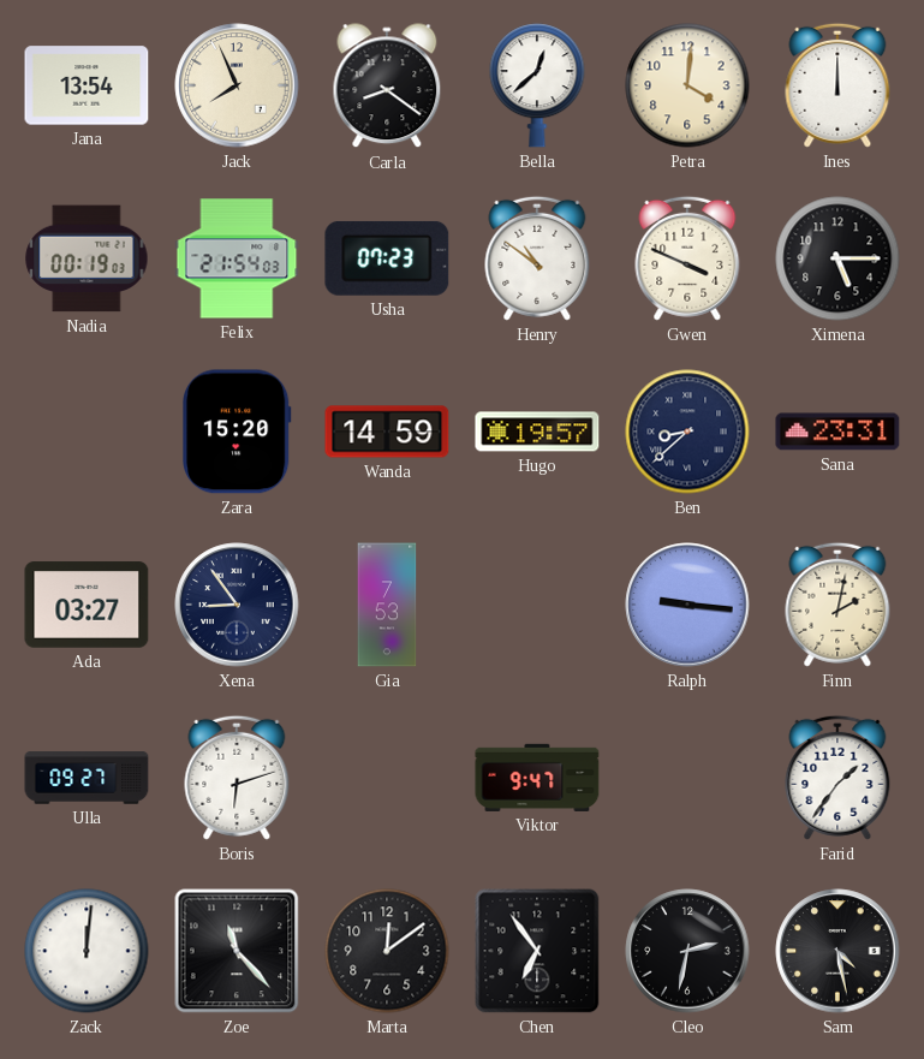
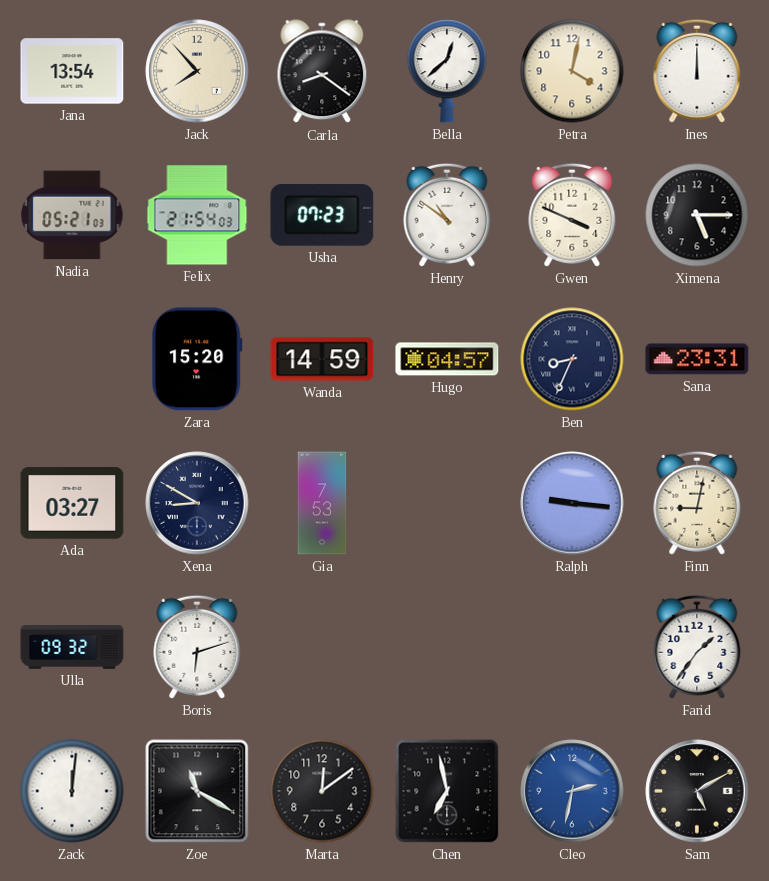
Jack: 7:56 -> 7:53
Petra: 4:01 -> 4:02
Nadia: 00:19 -> 05:21
Hugo: 19:57 -> 04:57
Ben: 8:38 -> 8:34
Xena: 8:54 -> 8:50
Finn: 2:02 -> 9:02
Ulla: 09:27 -> 09:32
Viktor: 9:47 -> none
Zoe: 11:23 -> 11:20
Chen: 6:54 -> 6:58
Cleo dial: black -> blue
Sam: 4:28 -> 5:10
